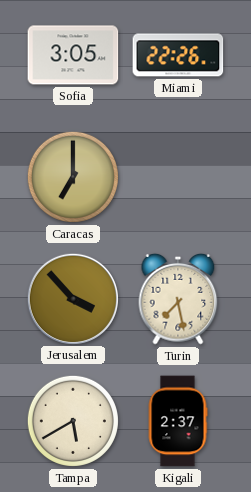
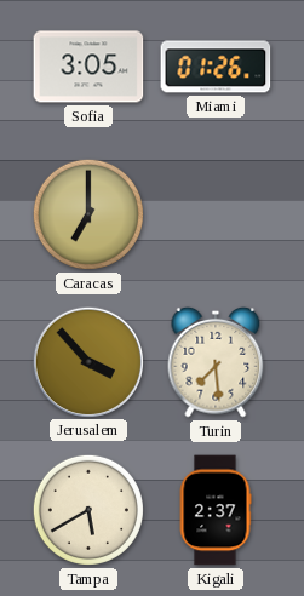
Miami: 22:26 -> 01:26
Turin: 7:28 -> 7:29
